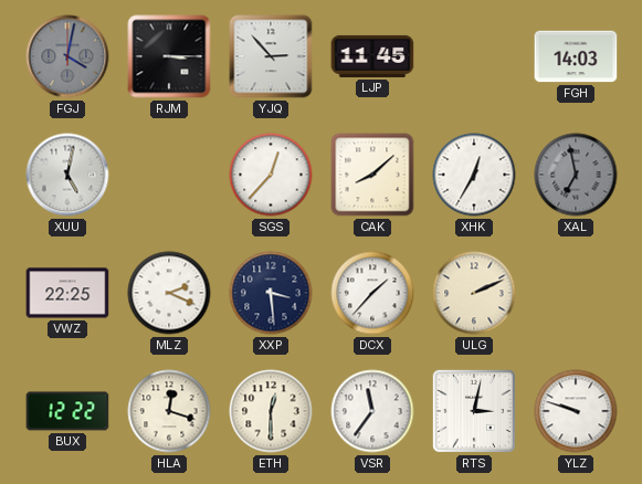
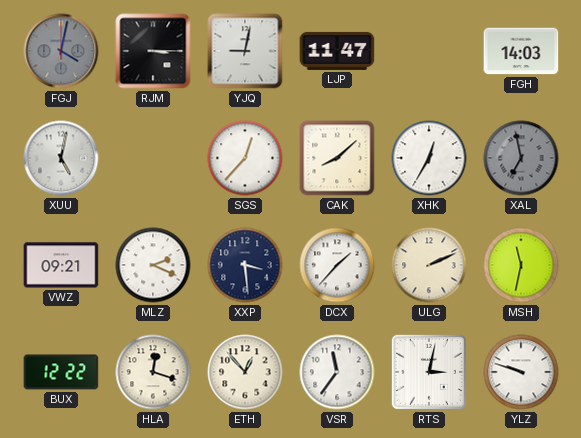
YJQ: 2:53 -> 9:02
LJP: 11:45 -> 11:47
VWZ: 22:25 -> 09:21
MSH: none -> 11:32
ETH: 12:30 -> 12:53
